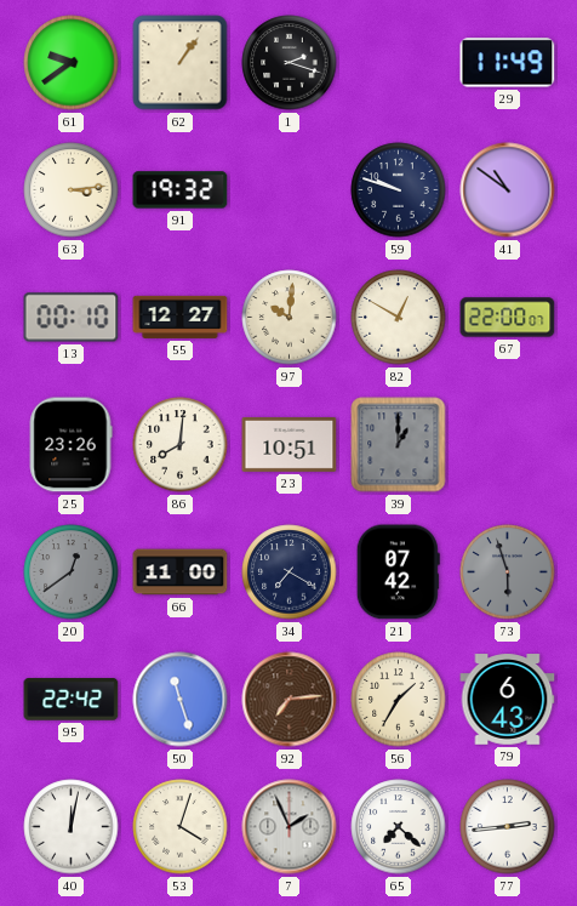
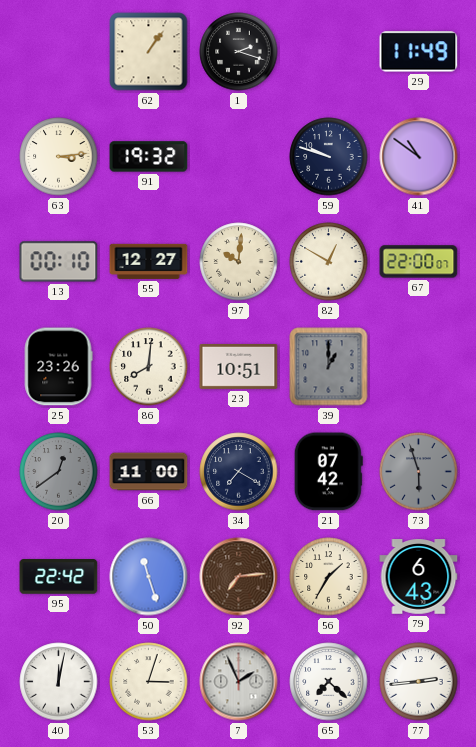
61: 9:39 -> none
53: 4:03 -> 3:03
